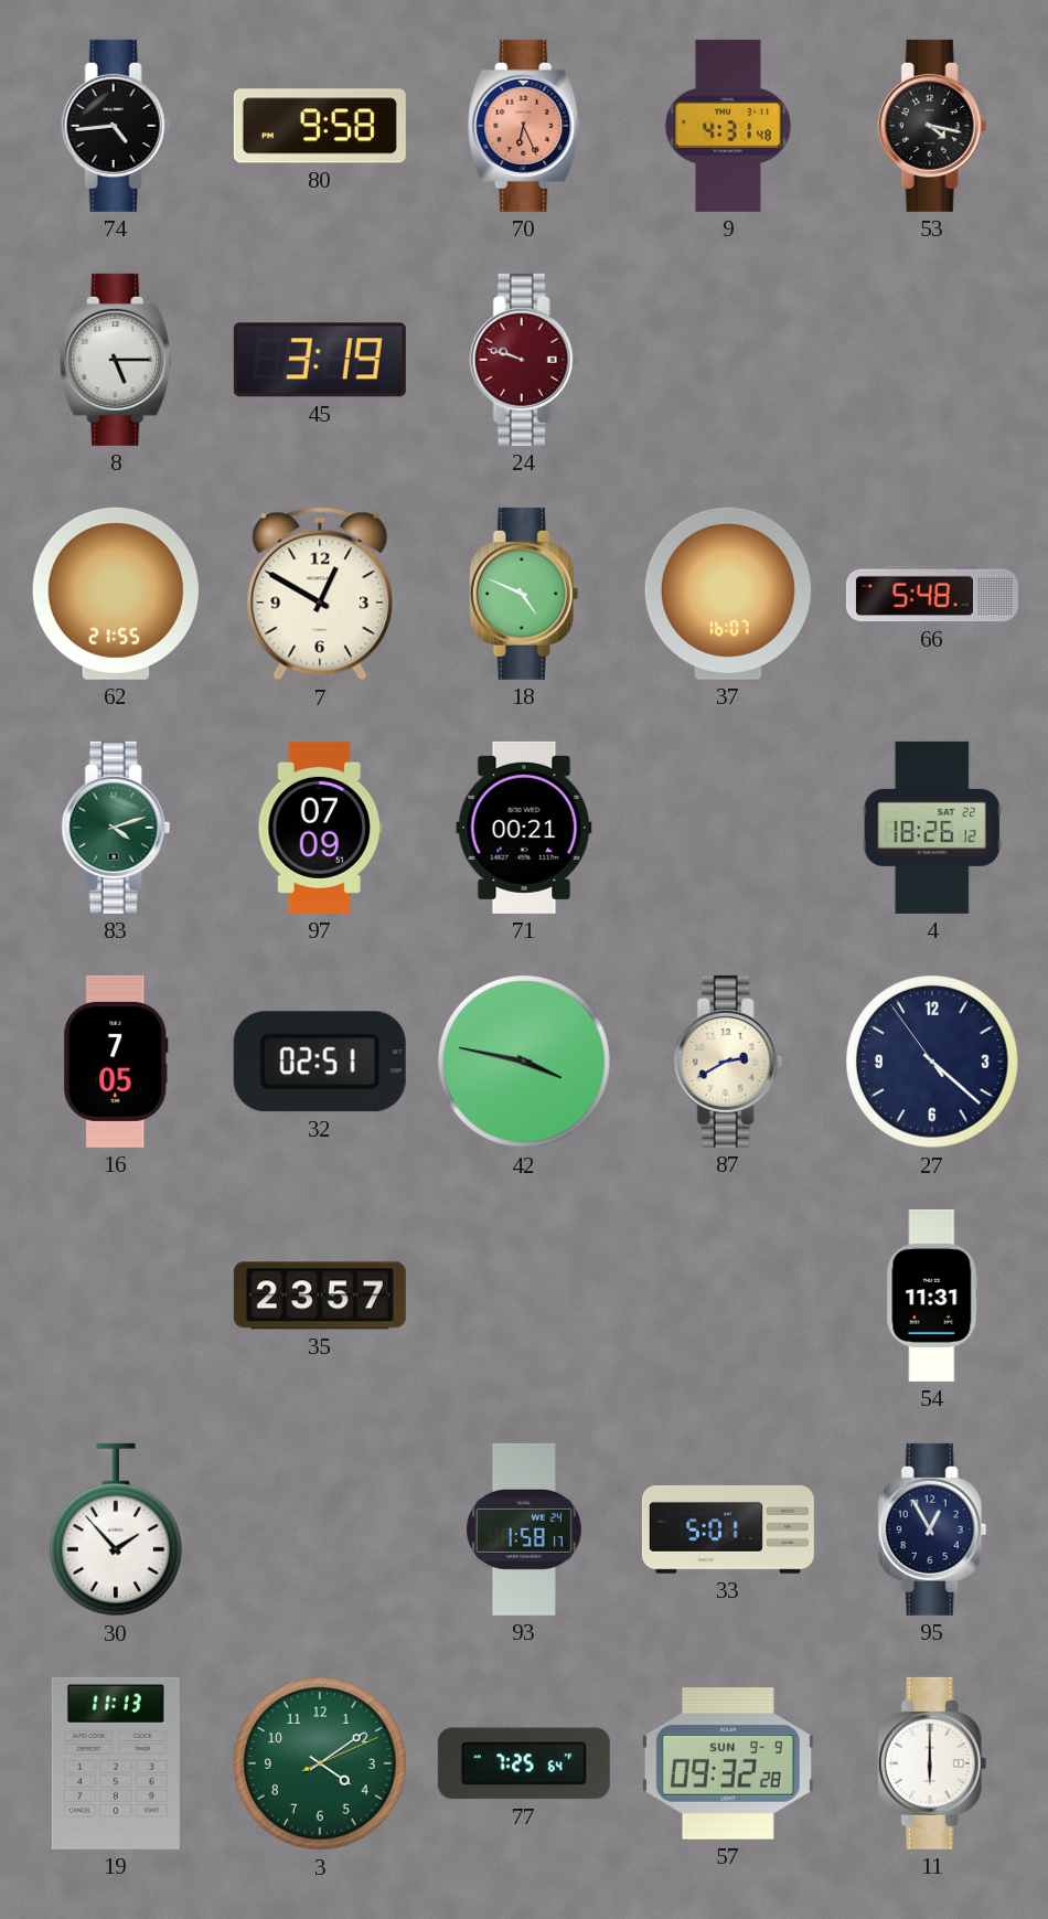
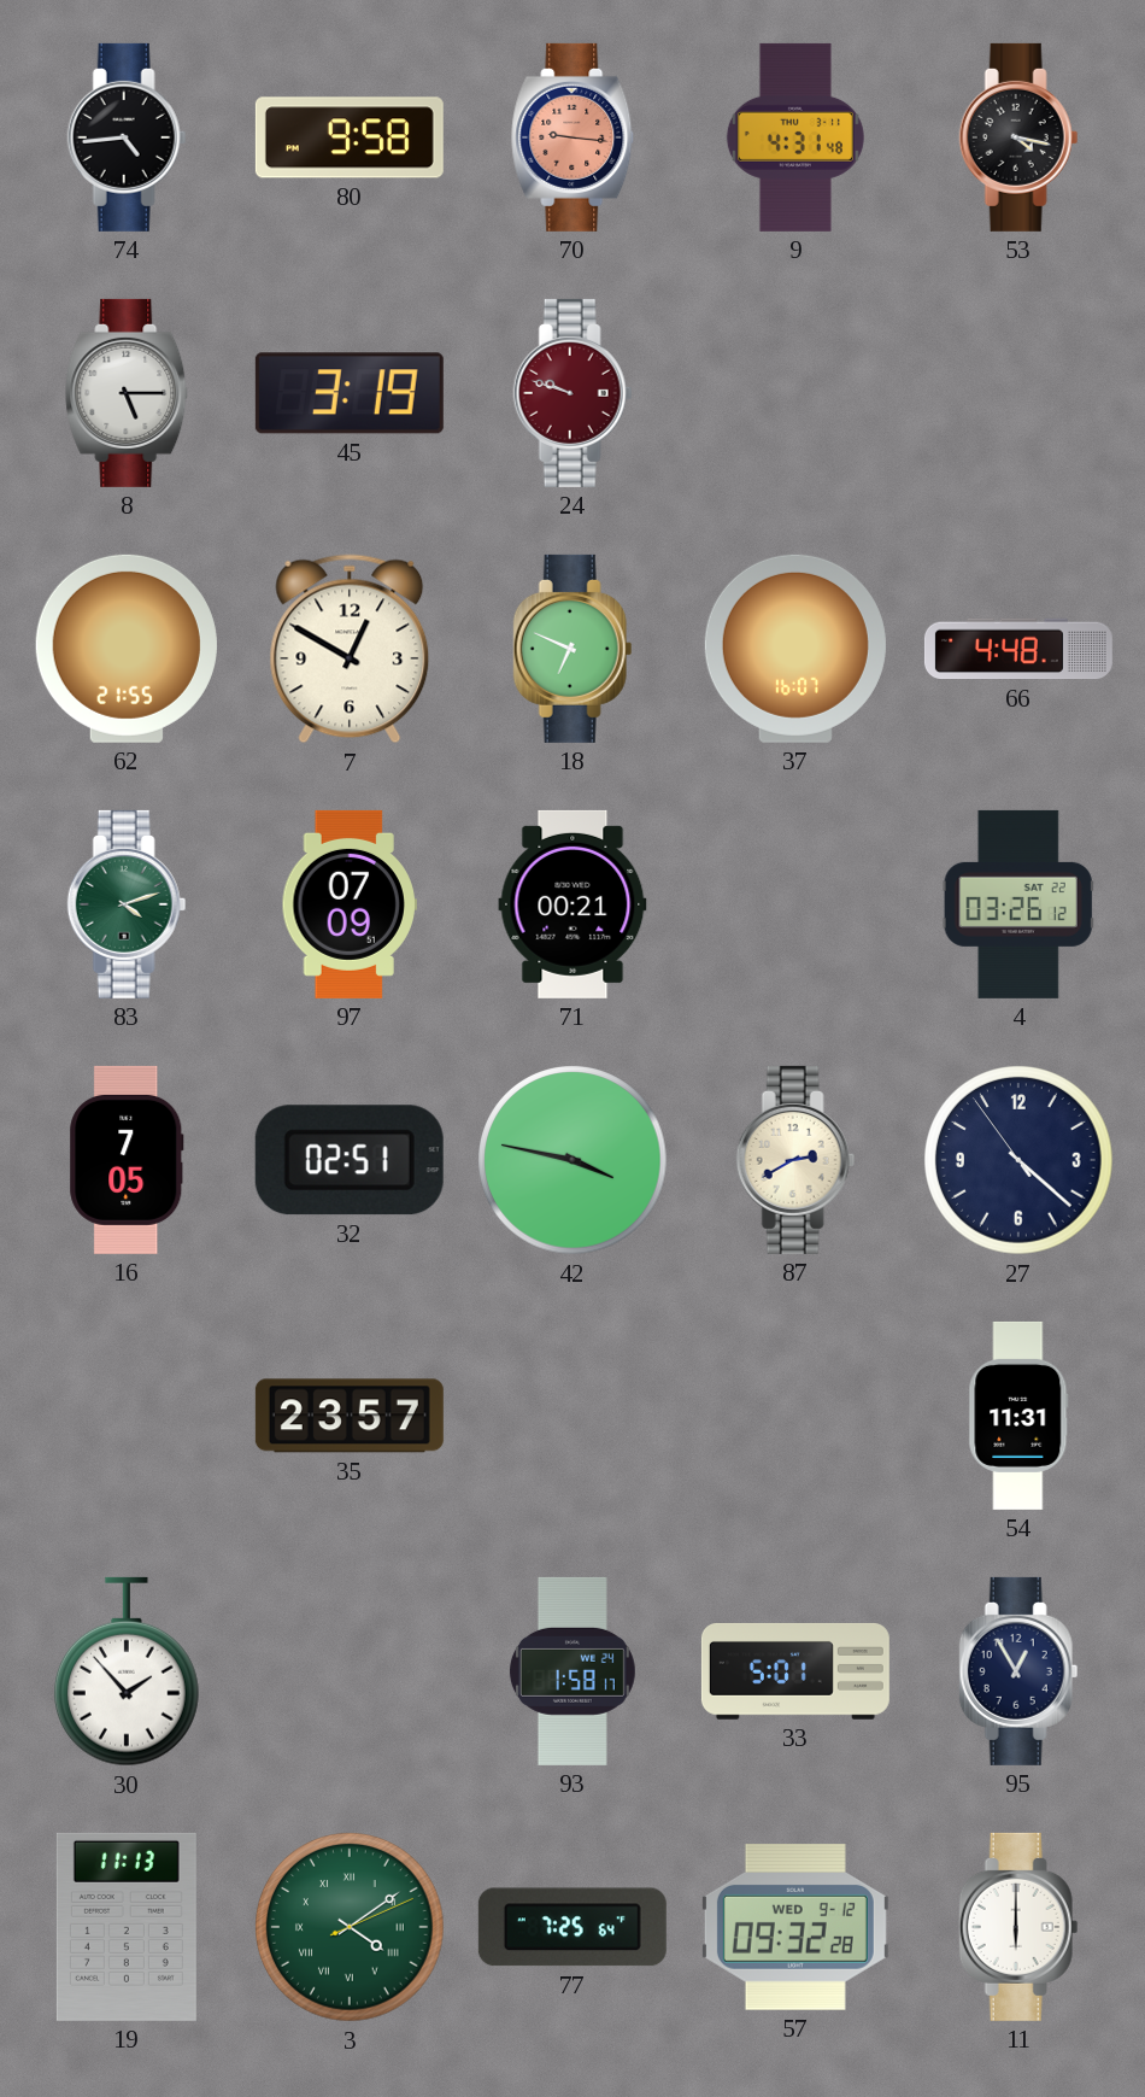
70: 6:26 -> 9:16
18: 4:49 -> 6:49
66: 5:48 -> 4:48
4: 18:26 -> 03:26
3 numerals: Arabic -> Roman
57 date: SUN 9-9 -> WED 9-12
